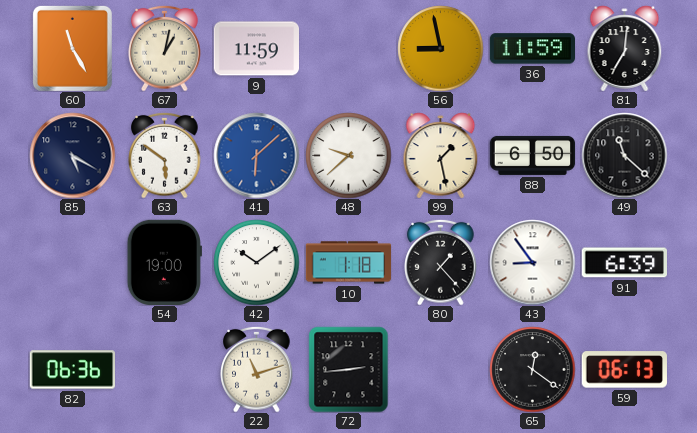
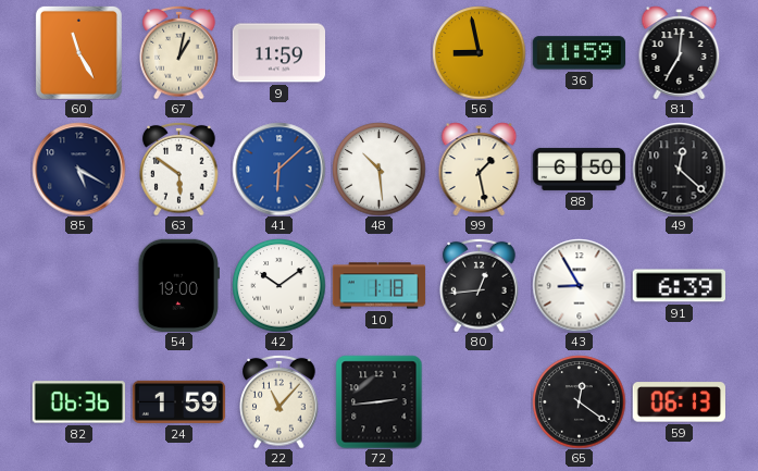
48: 9:38 -> 10:29
49: 11:22 -> 12:22
80: 1:23 -> 12:44
43: 8:54 -> 8:55
24: none -> 1:59
22: 11:12 -> 11:07
